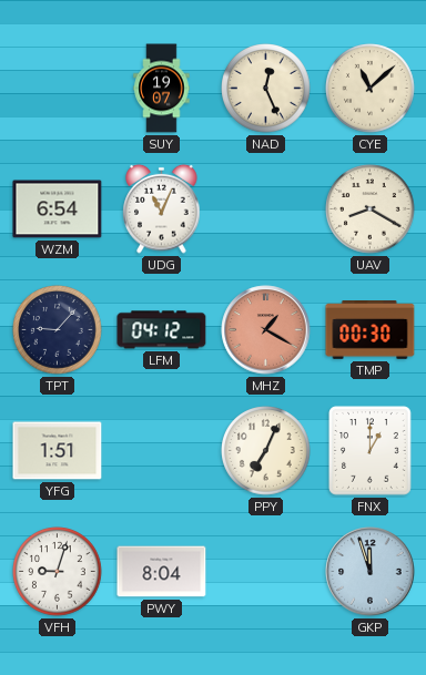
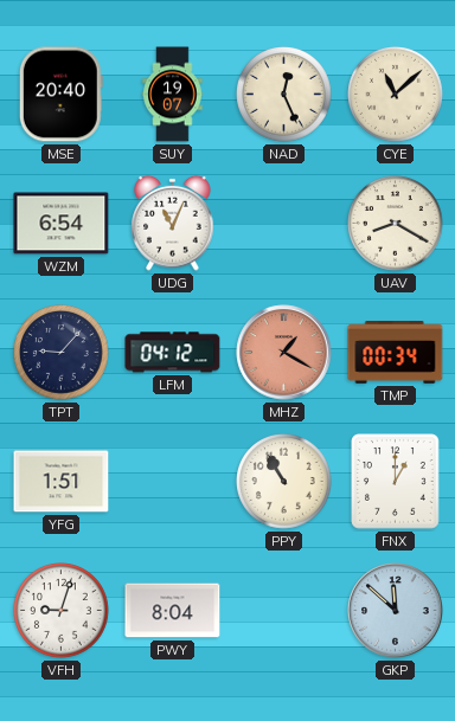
MSE: none -> 20:40
TMP: 00:30 -> 00:34
PPY: 7:04 -> 10:55
GKP: 11:57 -> 11:52
